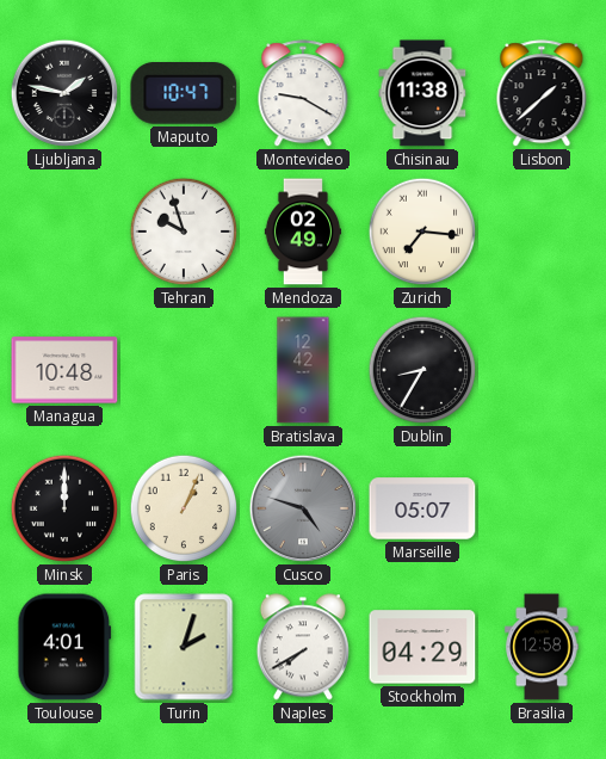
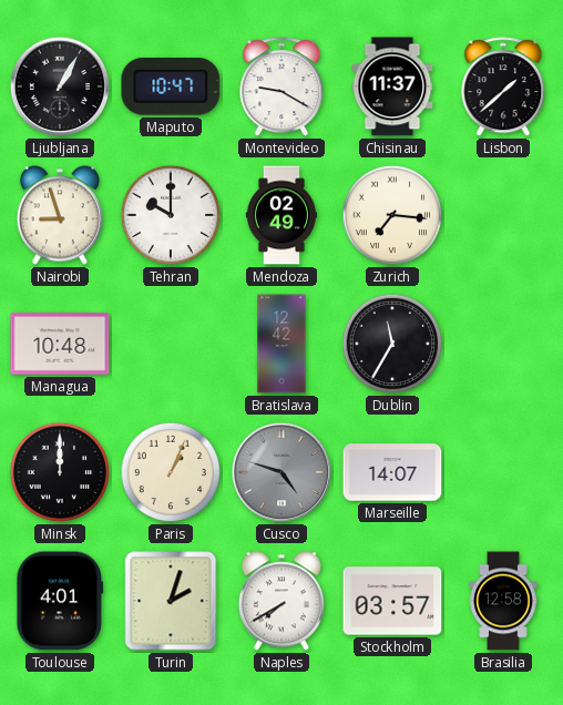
Ljubljana: 1:47 -> 1:05
Chisinau: 11:38 -> 11:37
Nairobi: none -> 8:57
Tehran: 9:57 -> 10:00
Dublin: 8:35 -> 11:35
Marseille: 05:07 -> 14:07
Stockholm: 04:29 -> 03:57
